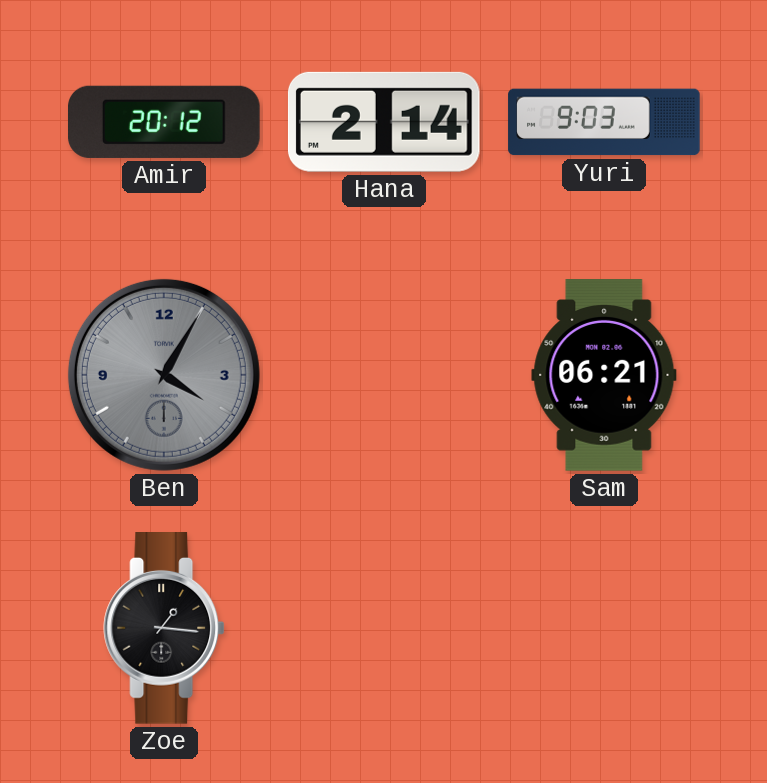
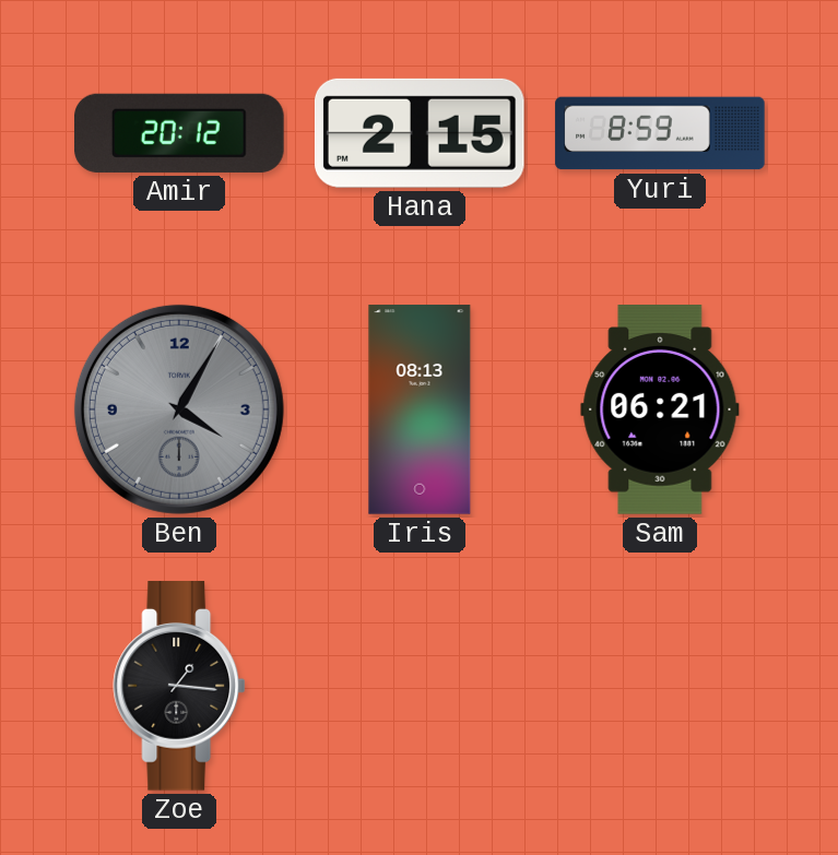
Hana: 2:14 -> 2:15
Yuri: 9:03 -> 8:59
Iris: none -> 08:13
